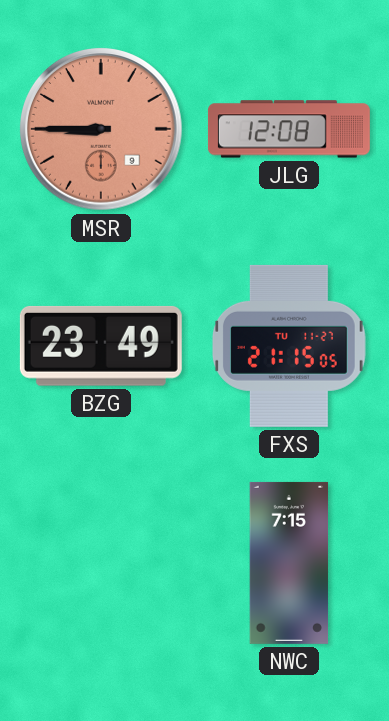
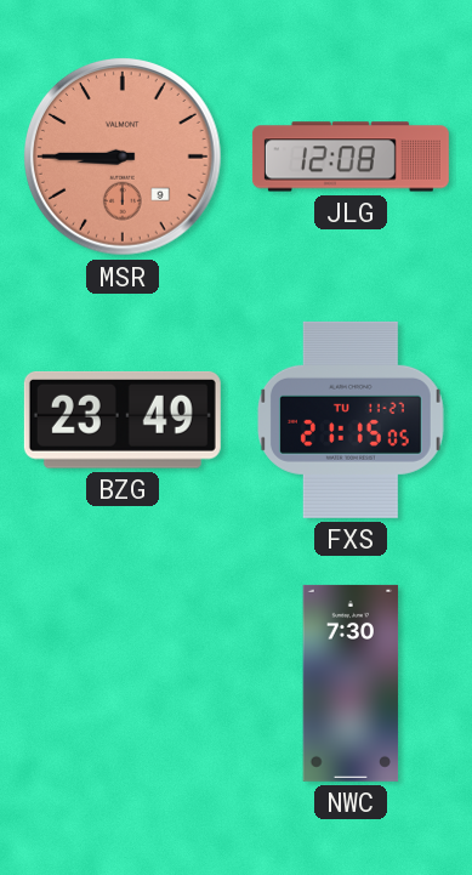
NWC: 7:15 -> 7:30
